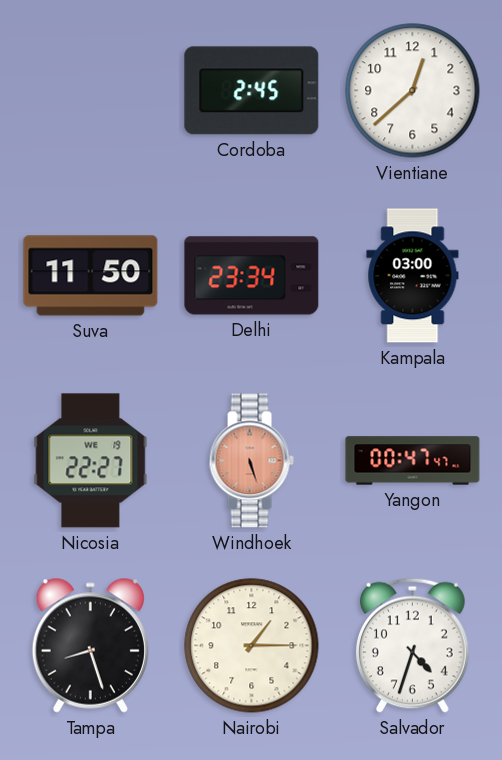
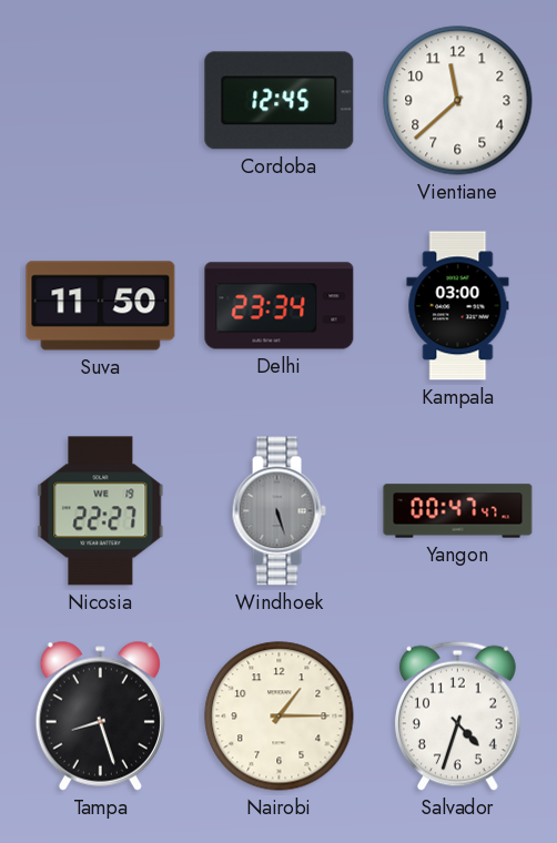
Cordoba: 2:45 -> 12:45
Vientiane: 12:38 -> 11:38
Windhoek dial: salmon -> grey
